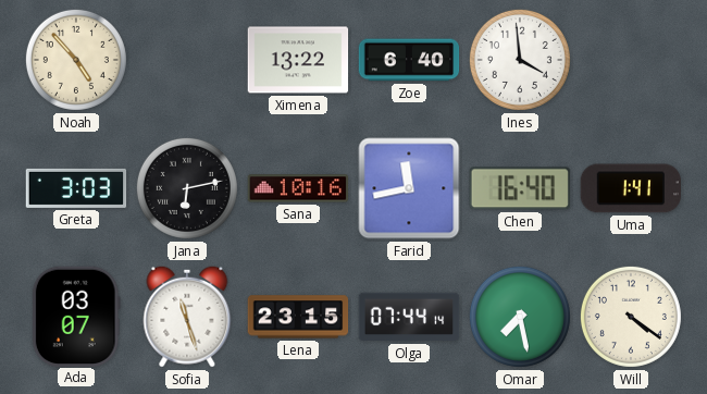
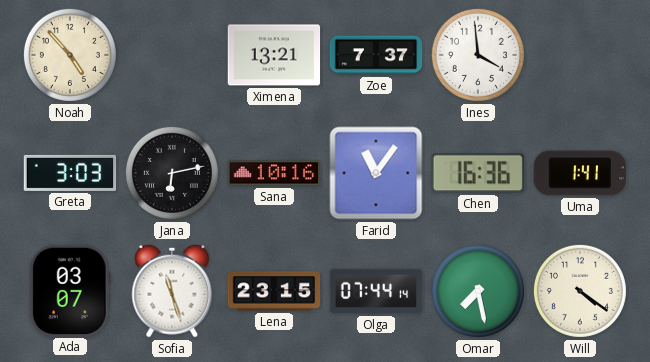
Ximena: 13:22 -> 13:21
Zoe: 6:40 -> 7:37
Farid: 11:43 -> 11:06
Chen: 16:40 -> 16:36
